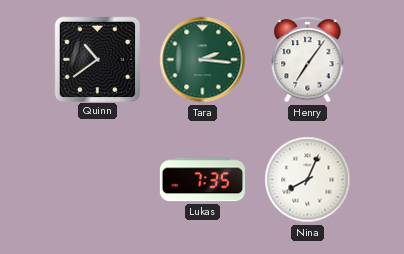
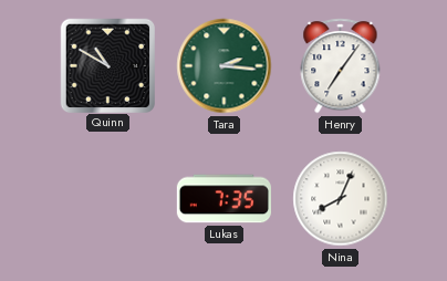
Quinn: 10:39 -> 10:50
